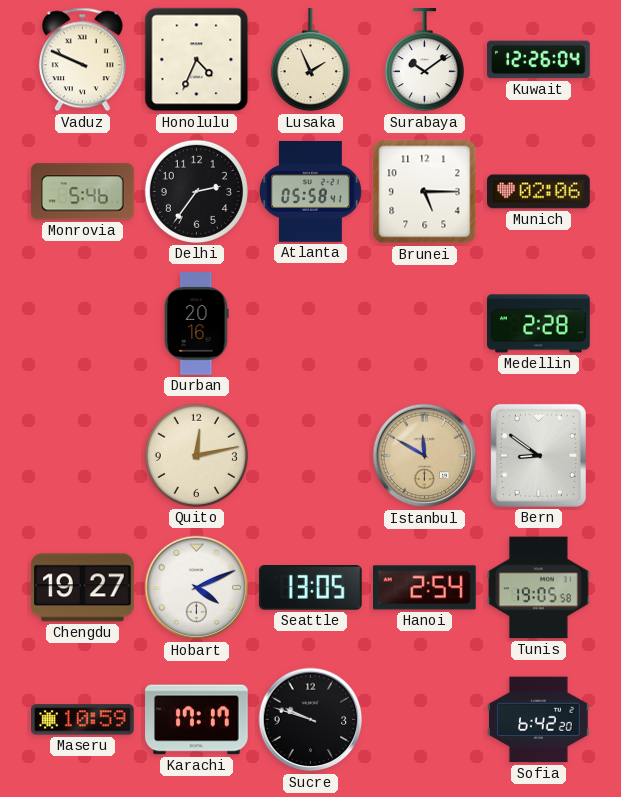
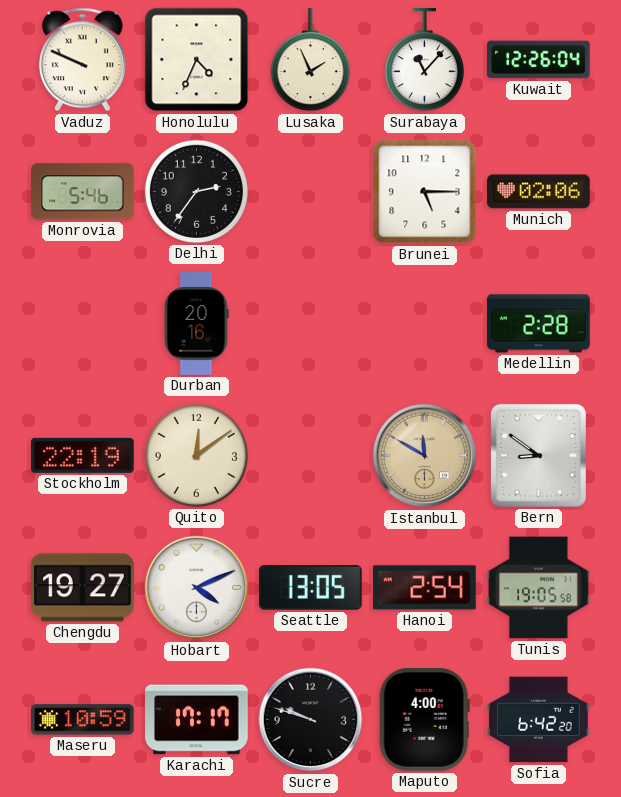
Surabaya: 10:09 -> 11:07
Atlanta: 05:58 -> none
Stockholm: none -> 22:19
Quito: 12:13 -> 12:09
Maputo: none -> 4:00
